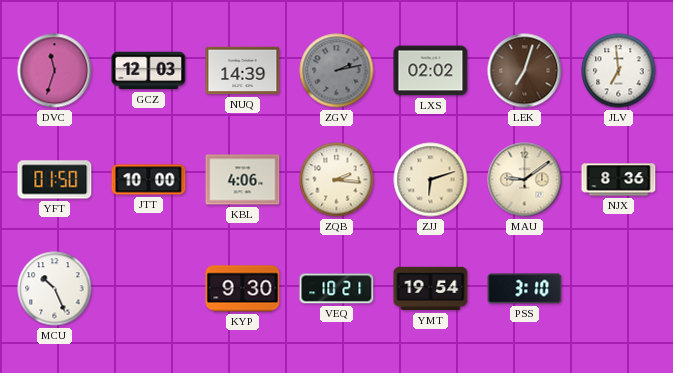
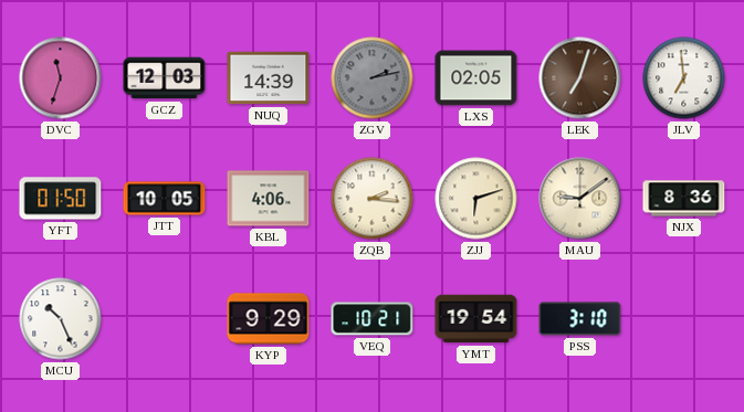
LXS: 02:02 -> 02:05
JTT: 10:00 -> 10:05
KYP: 9:30 -> 9:29
